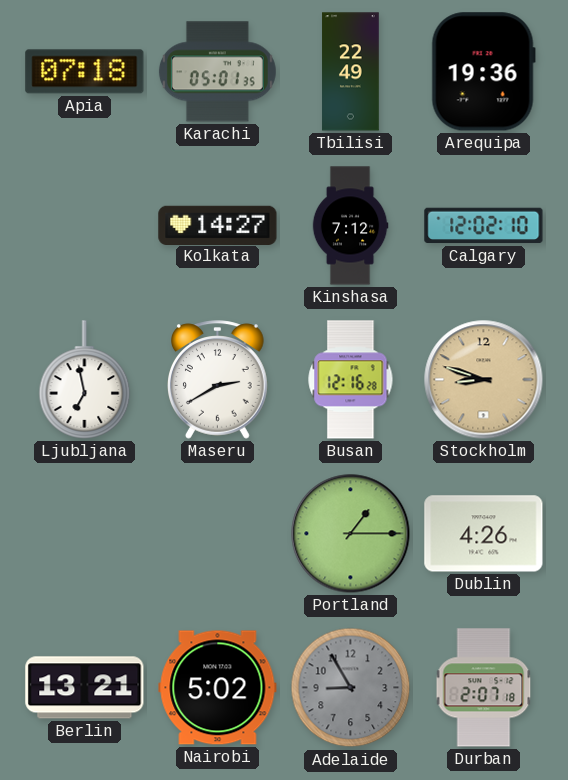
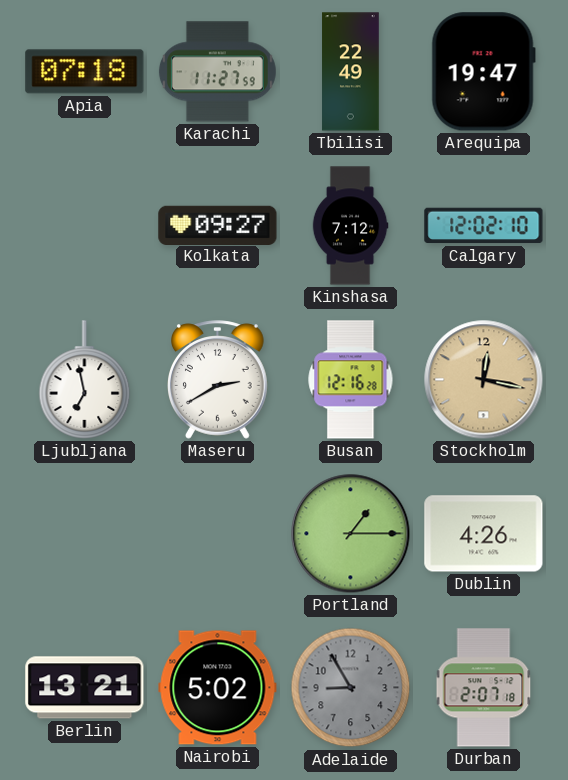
Karachi: 05:01 -> 11:27
Arequipa: 19:36 -> 19:47
Kolkata: 14:27 -> 09:27
Stockholm: 8:48 -> 12:17
